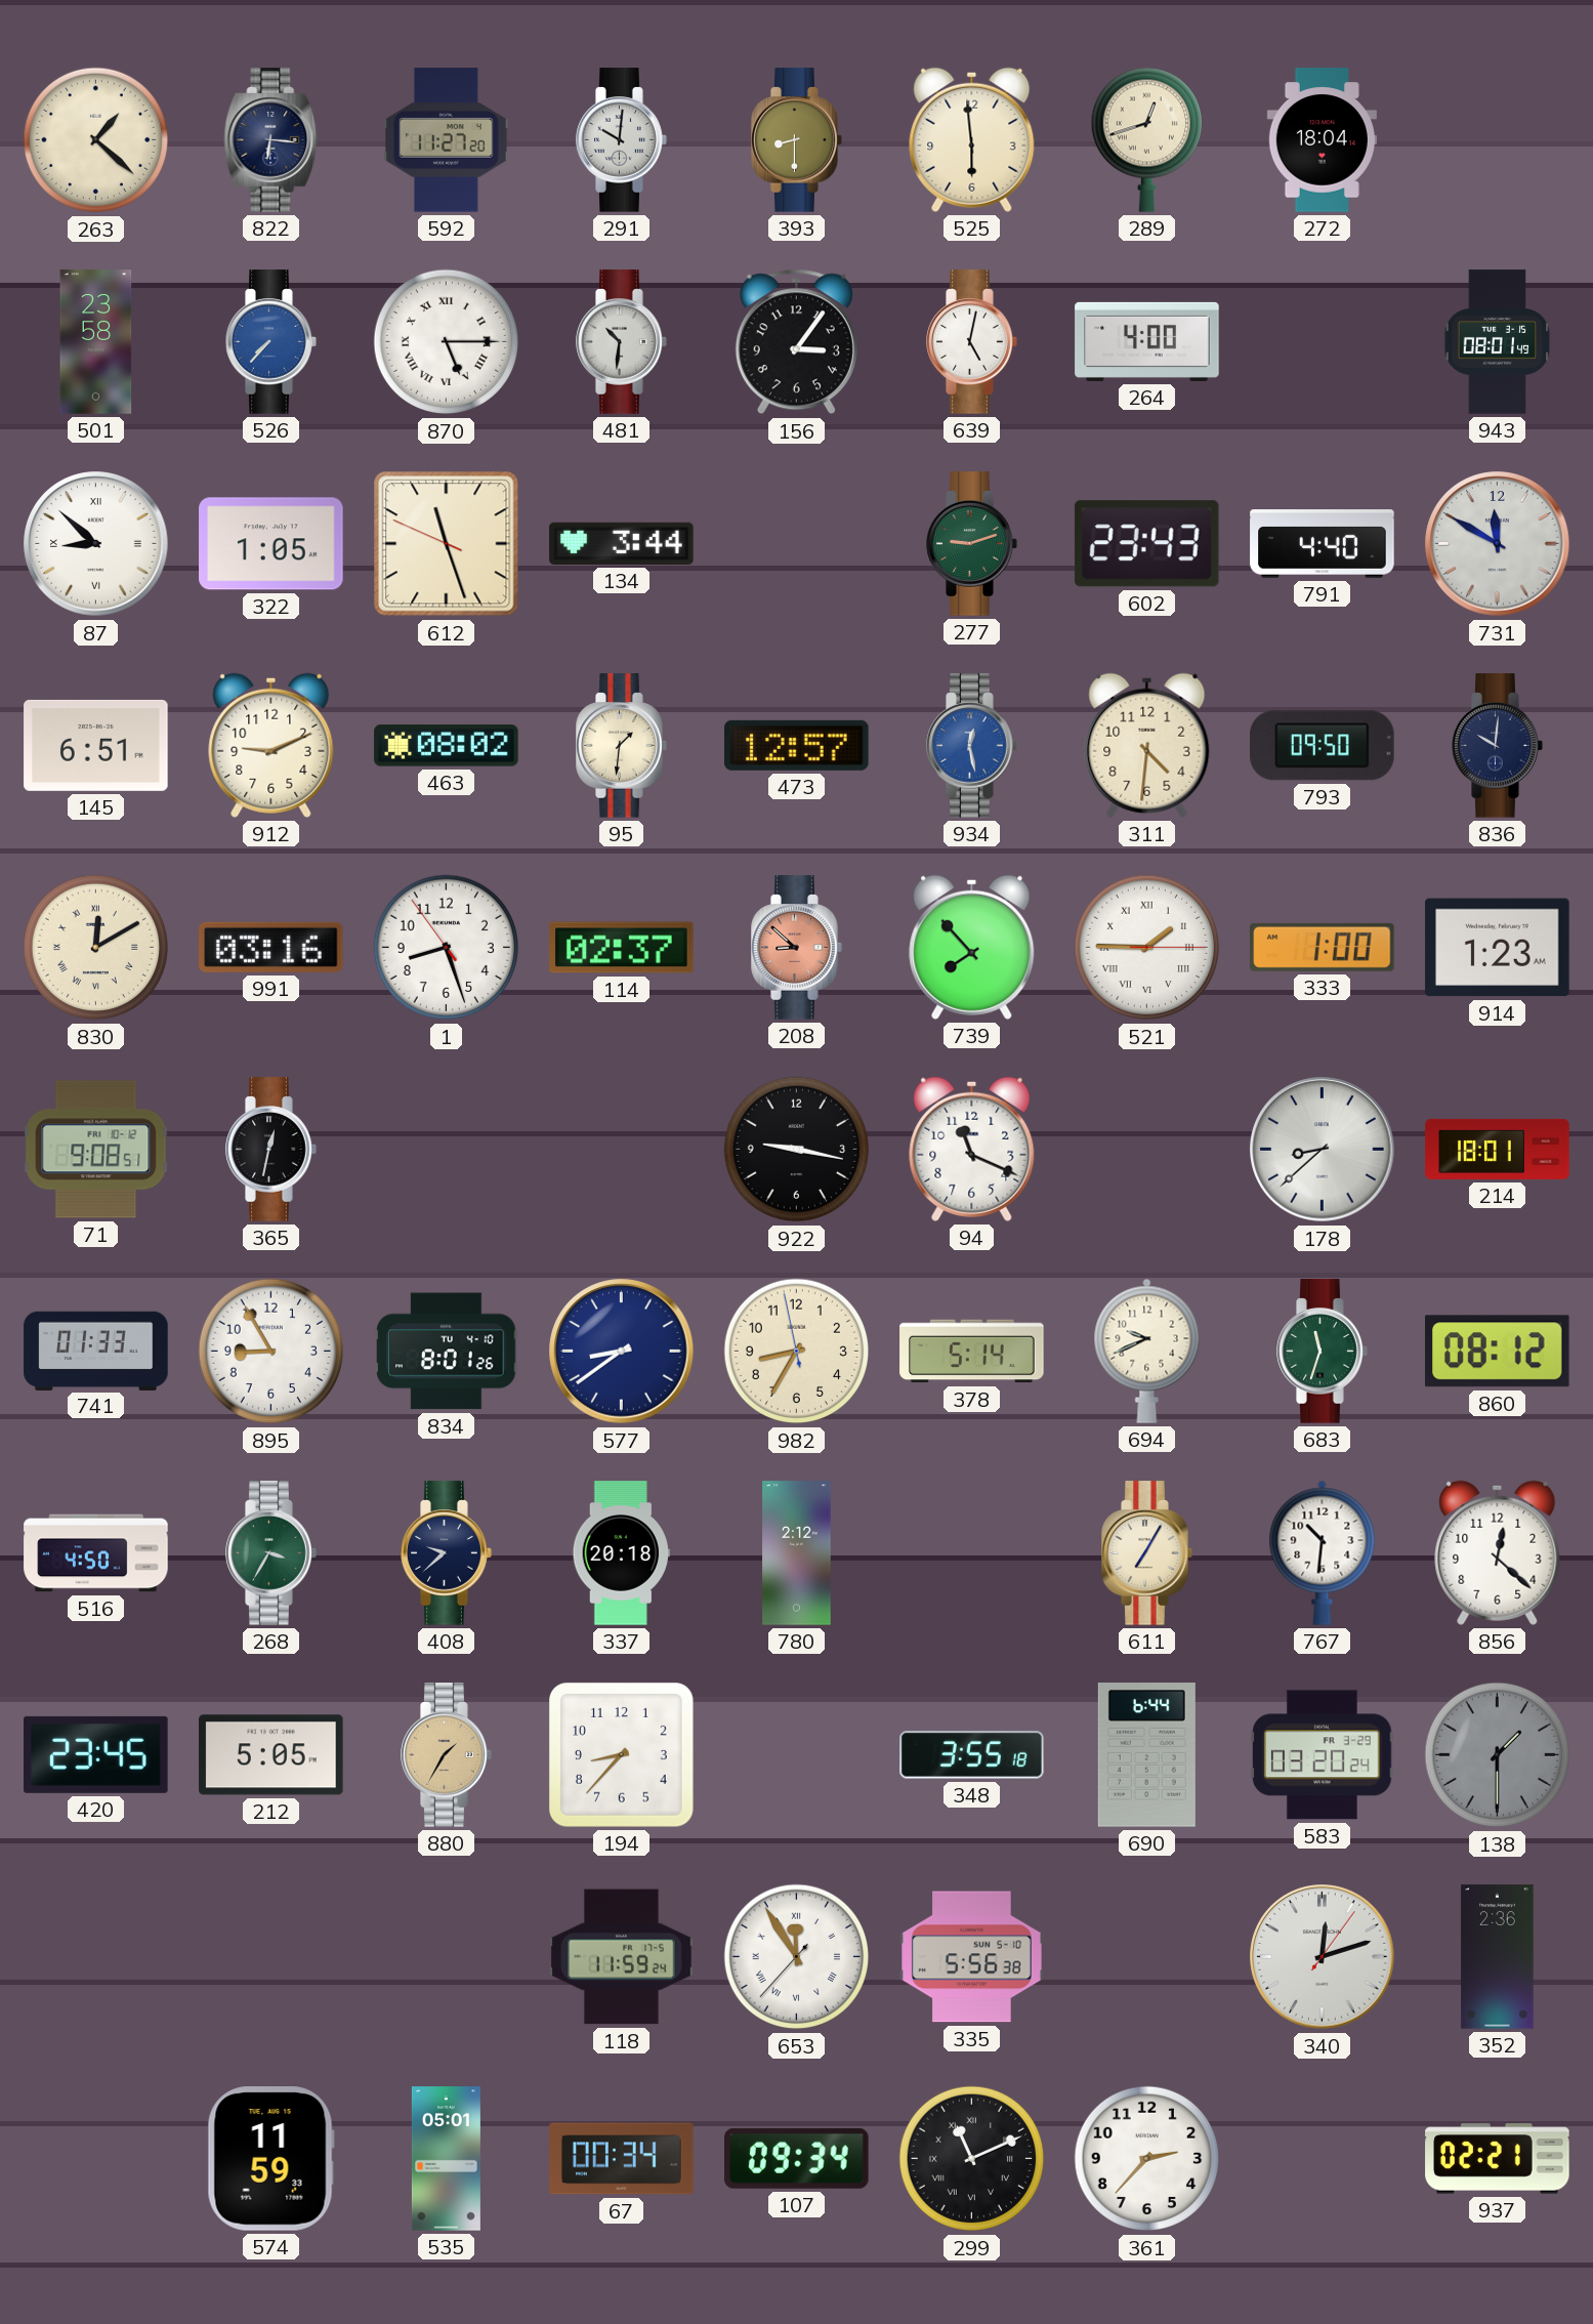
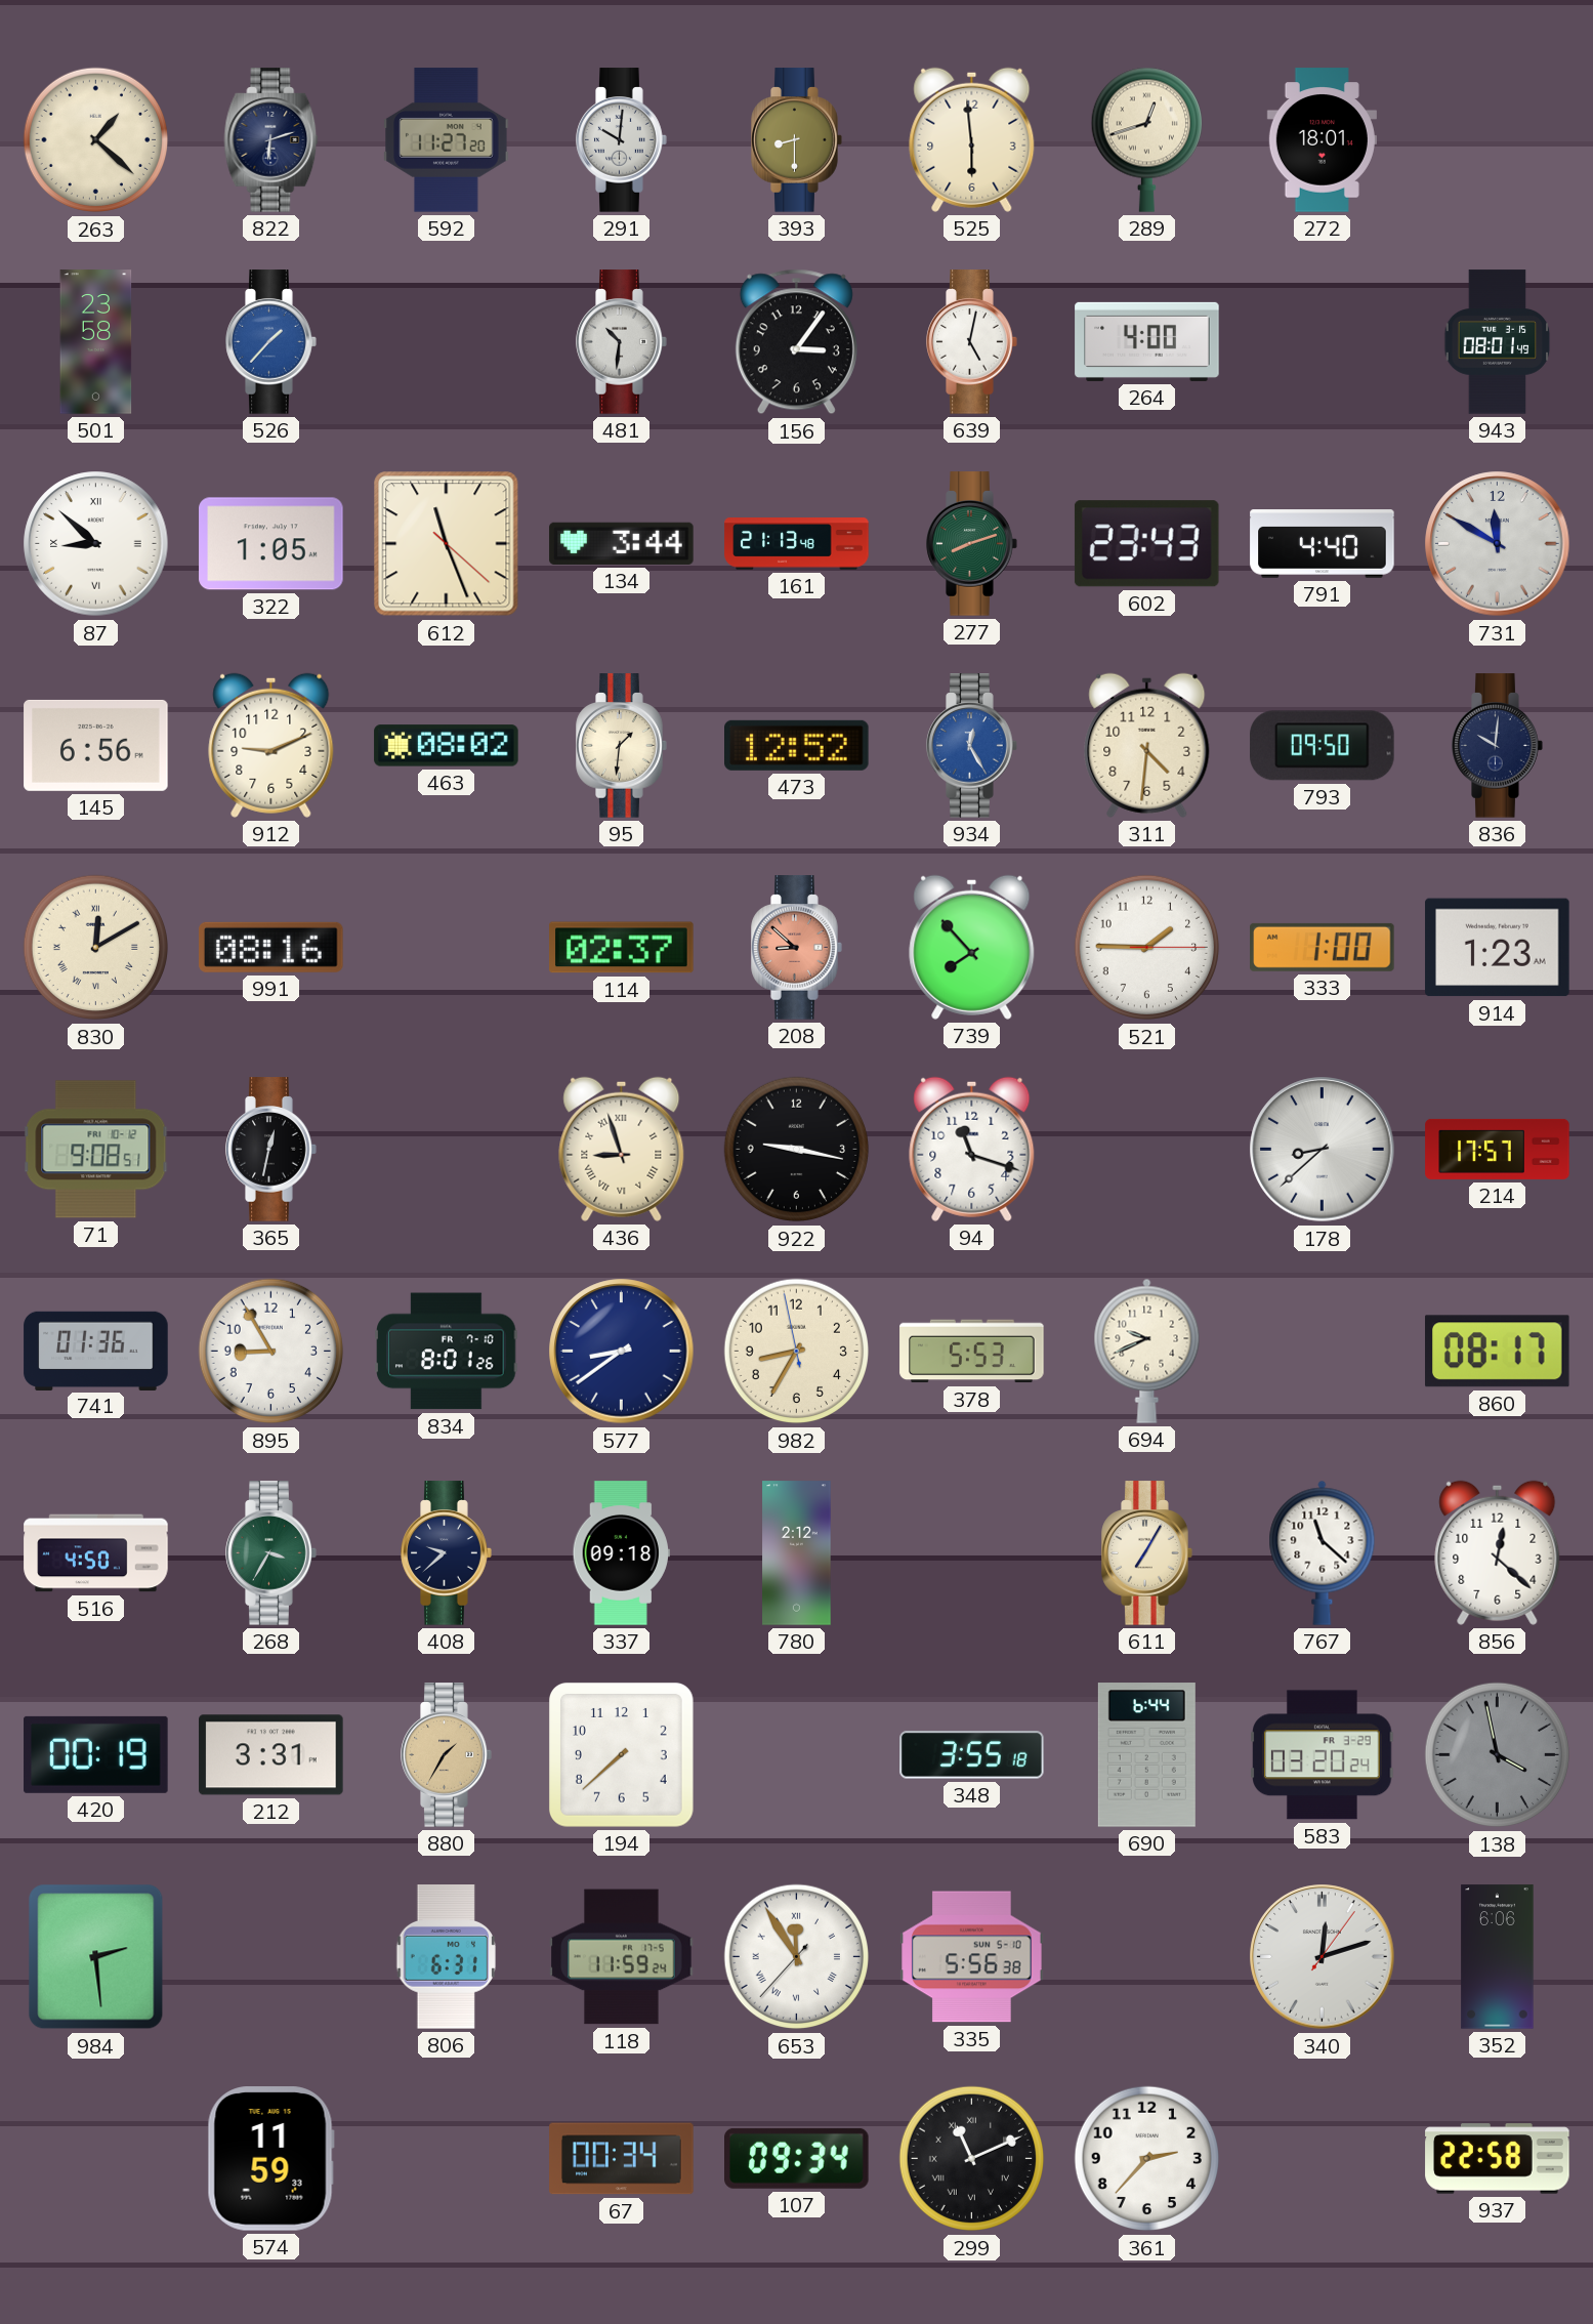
822: 6:16 -> 6:12
272: 18:04 -> 18:01
526: 7:37 -> 1:37
870: 5:15 -> none
612: 11:26:49 -> 11:26:22
161: none -> 21:13
277: 9:12 -> 8:12
145: 6:51 -> 6:56
473: 12:57 -> 12:52
934: 12:28 -> 12:25
991: 03:16 -> 08:16
1: 8:26 -> none
521 numerals: Roman -> Arabic
436: none -> 8:57
94: 11:19 -> 11:18
214: 18:01 -> 17:57
741: 01:33 -> 01:36
834 date: TU 4-10 -> FR 7-10
378: 5:14 -> 5:53
683: 11:33 -> none
860: 08:12 -> 08:17
337: 20:18 -> 09:18
767: 10:31 -> 11:22
420: 23:45 -> 00:19
212: 5:05 -> 3:31
194: 8:37 -> 7:38
138: 1:30 -> 3:58
984: none -> 2:29
806: none -> 6:31
352: 2:36 -> 6:06
535: 05:01 -> none
937: 02:21 -> 22:58
